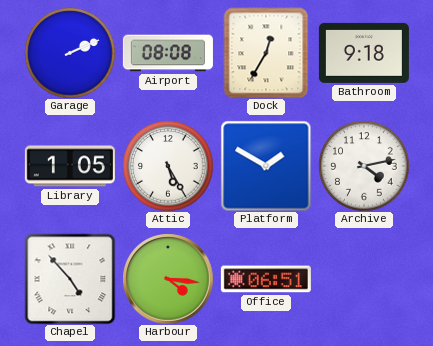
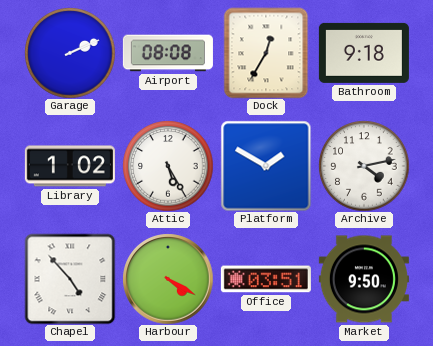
Library: 1:05 -> 1:02
Harbour: 4:16 -> 4:20
Office: 06:51 -> 03:51
Market: none -> 9:50
